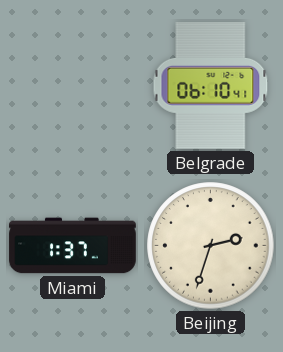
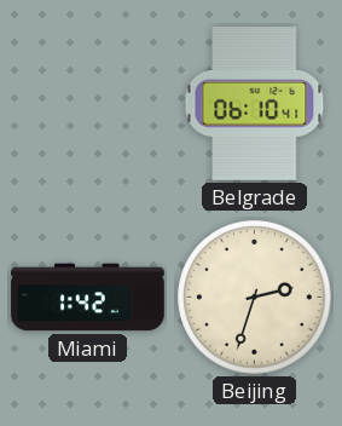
Miami: 1:37 -> 1:42
